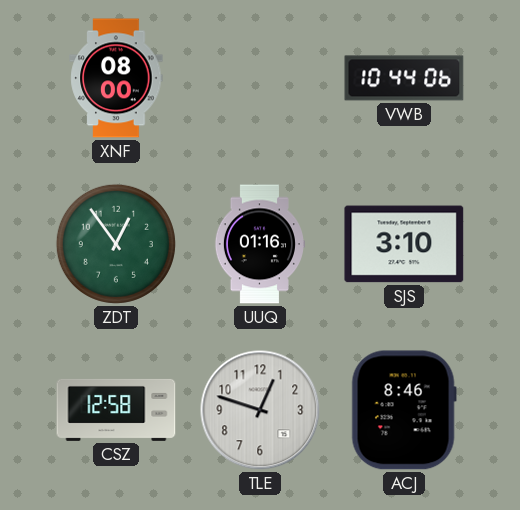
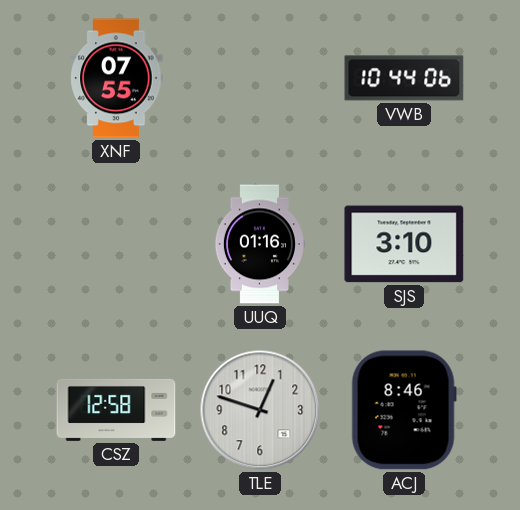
XNF: 08:00 -> 07:55
ZDT: 12:54 -> none
